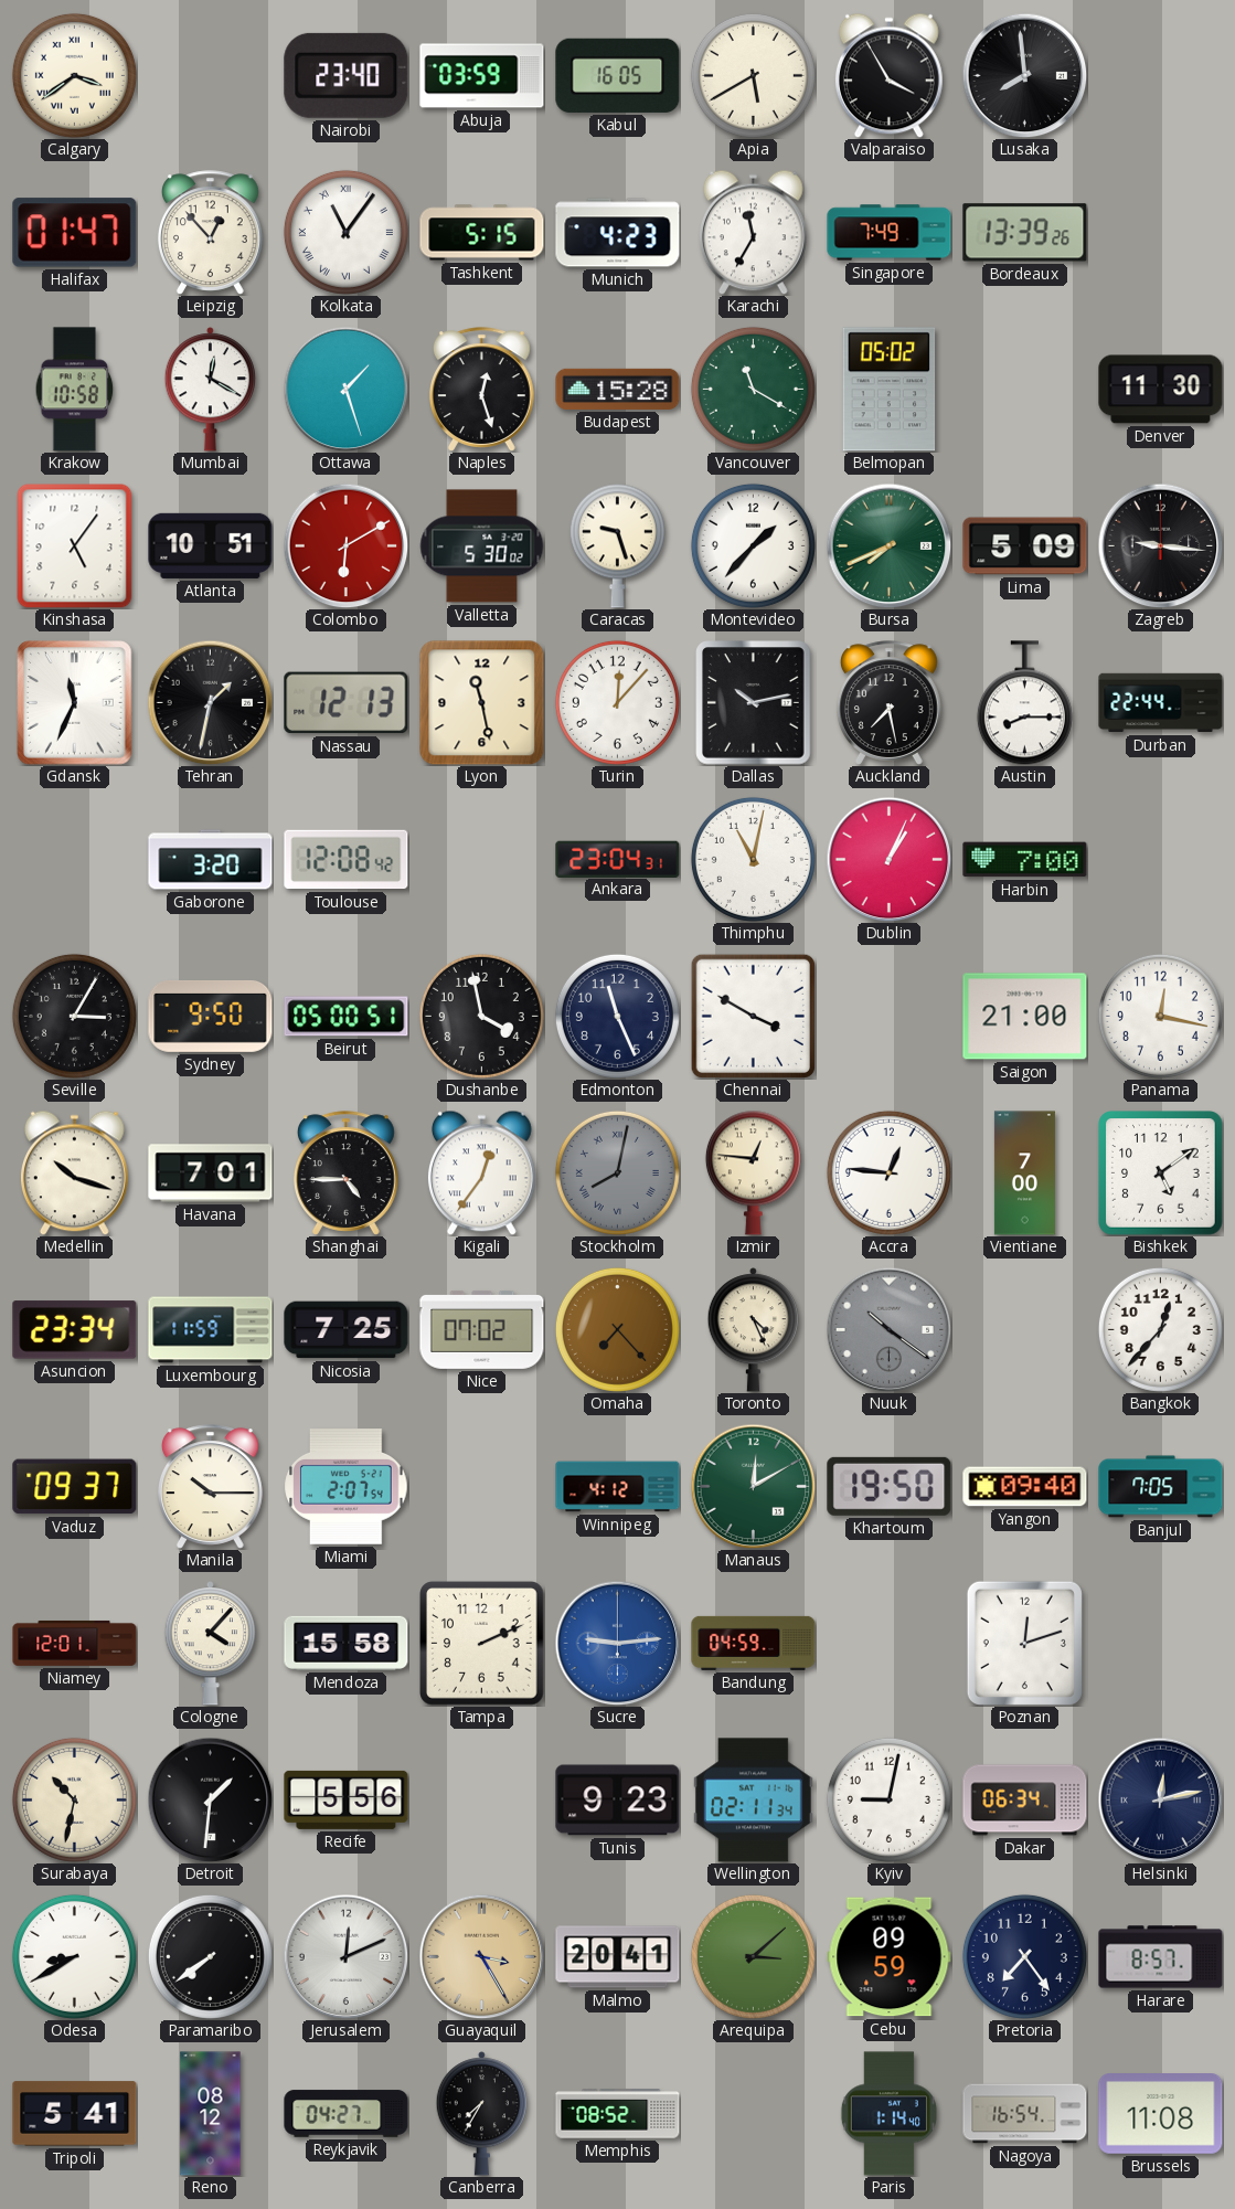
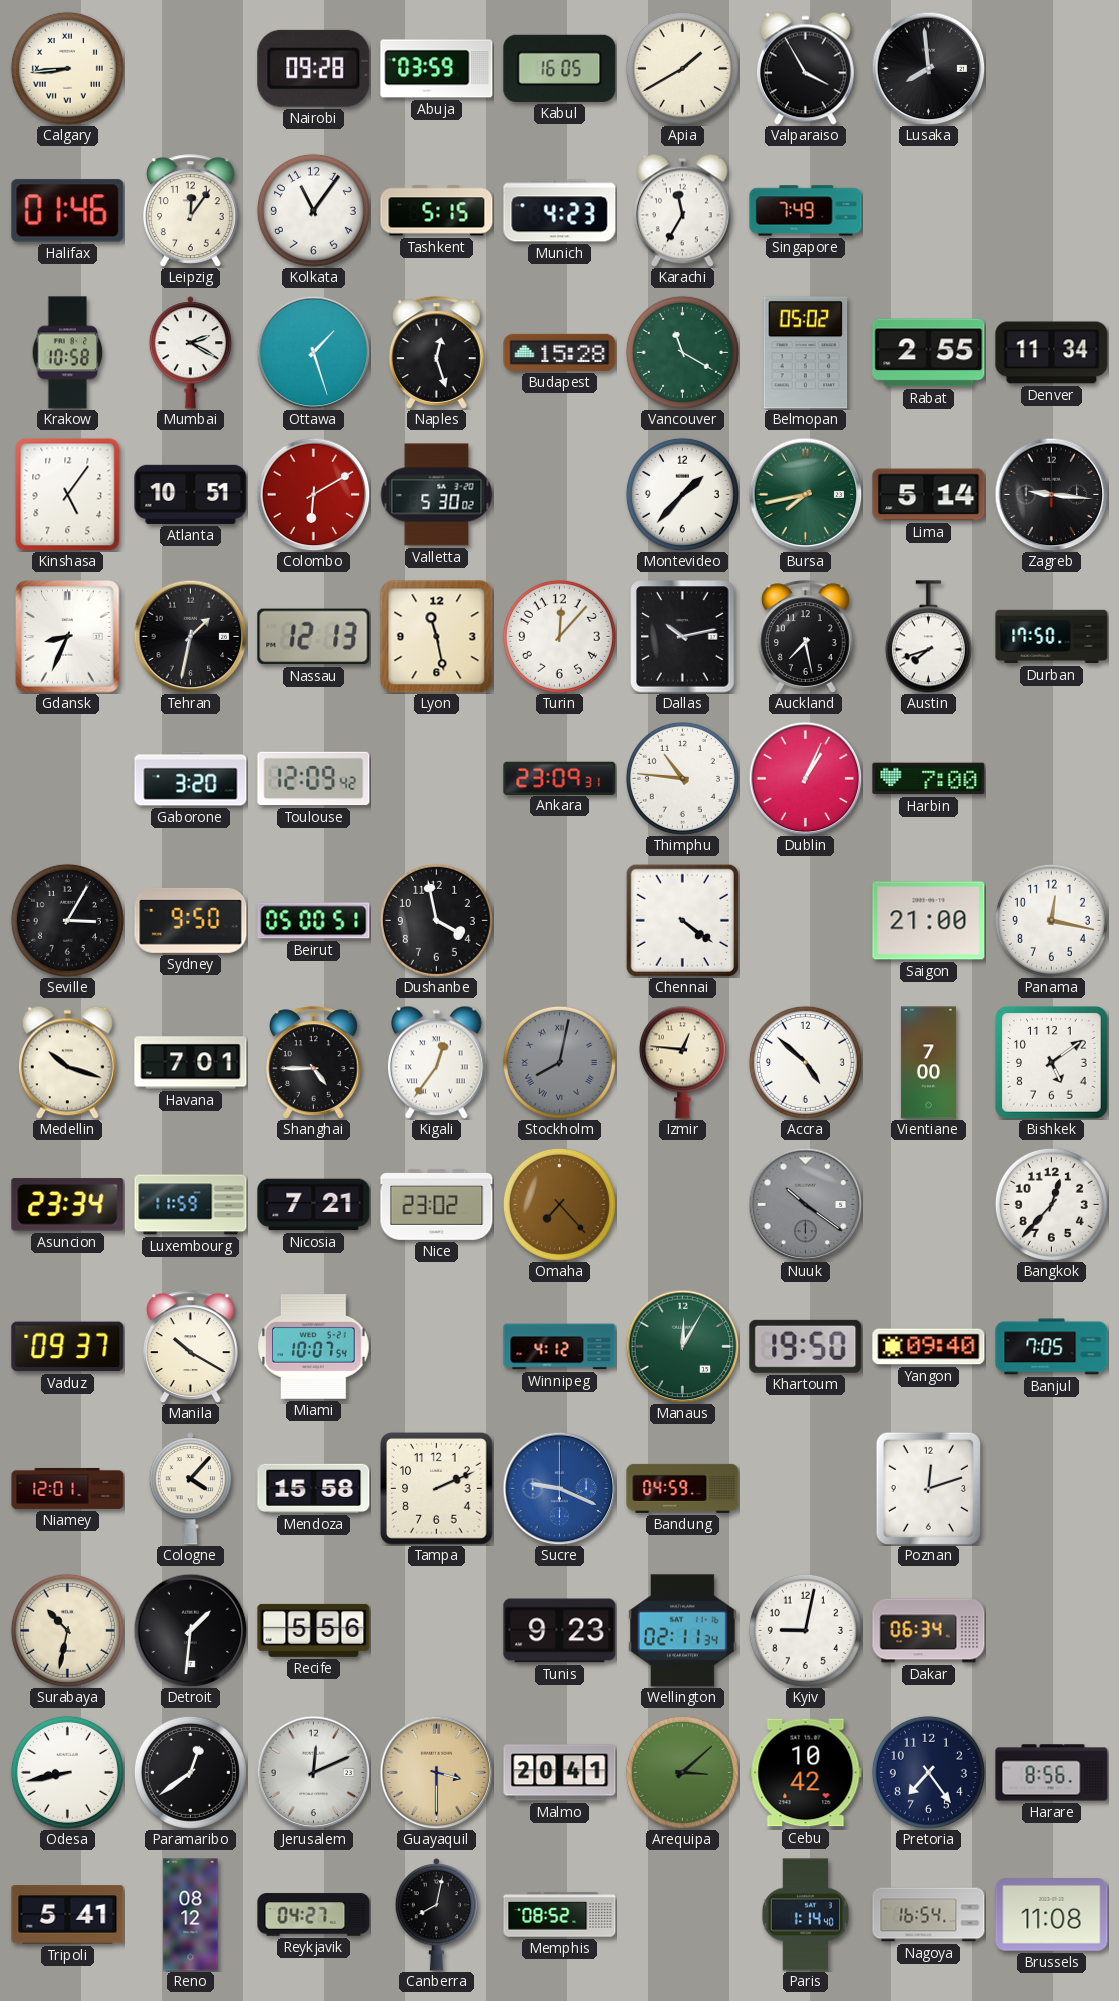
Calgary: 3:39 -> 8:44
Nairobi: 23:40 -> 09:28
Apia: 5:40 -> 1:40
Halifax: 01:47 -> 01:46
Leipzig: 12:53 -> 12:06
Kolkata numerals: Roman -> Arabic
Bordeaux: 13:39 -> none
Mumbai: 12:20 -> 2:20
Rabat: none -> 2:55
Denver: 11:30 -> 11:34
Caracas: 9:27 -> none
Bursa: 7:41 -> 7:43
Lima: 5:09 -> 5:14
Gdansk: 11:34 -> 8:34
Austin: 8:15 -> 7:42
Durban: 22:44 -> 17:50
Toulouse: 12:08 -> 12:09
Ankara: 23:04 -> 23:09
Thimphu: 11:02 -> 10:46
Edmonton: 11:26 -> none
Chennai: 3:50 -> 4:21
Accra: 12:46 -> 4:52
Nicosia: 7:25 -> 7:21
Nice: 07:02 -> 23:02
Toronto: 4:26 -> none
Manila: 10:15 -> 10:20
Miami: 2:07 -> 10:07
Manaus: 12:10 -> 12:05
Sucre: 9:14 -> 9:19
Helsinki: 12:13 -> none
Odesa: 8:40 -> 8:43
Paramaribo: 7:39 -> 12:39
Guayaquil: 3:25 -> 3:30
Cebu: 09:59 -> 10:42
Harare: 8:57 -> 8:56
Canberra: 7:35 -> 8:02
